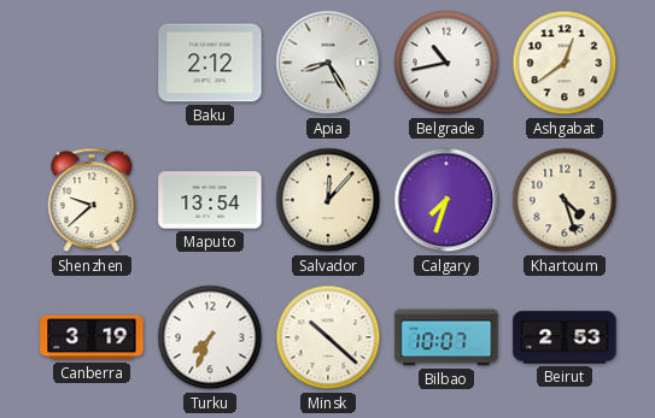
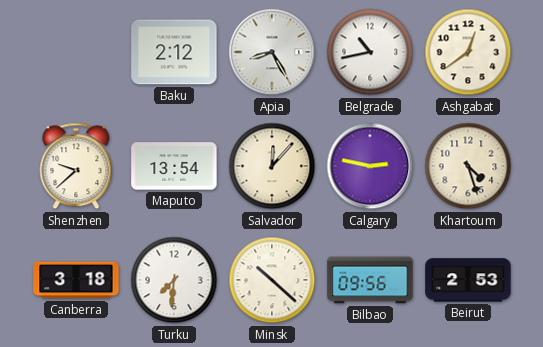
Calgary: 7:33 -> 2:47
Canberra: 3:19 -> 3:18
Turku: 7:34 -> 7:31
Bilbao: 10:07 -> 09:56
